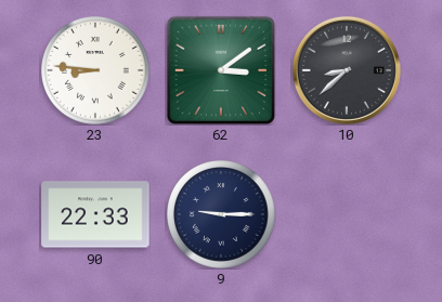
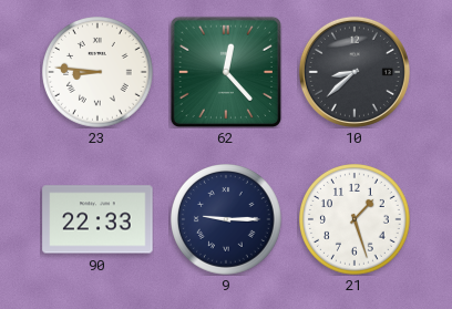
62: 3:09 -> 12:23
21: none -> 1:27
